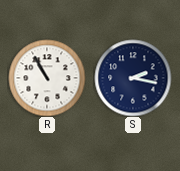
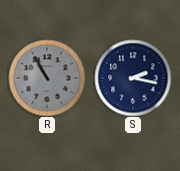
R dial: white -> grey
